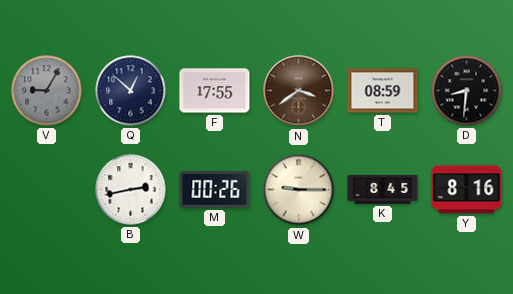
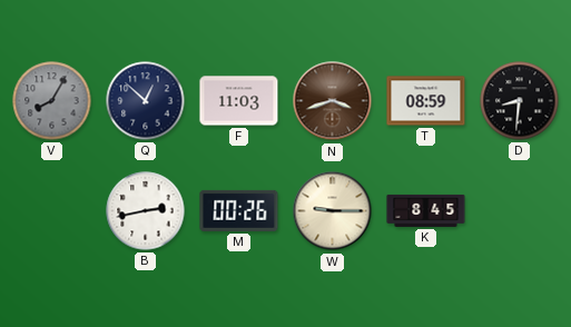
V: 9:05 -> 8:05
F: 17:55 -> 11:03
N: 3:39 -> 3:42
Y: 8:16 -> none
